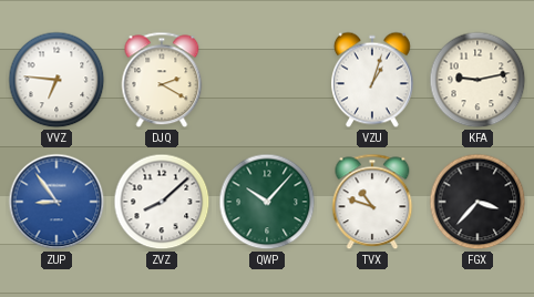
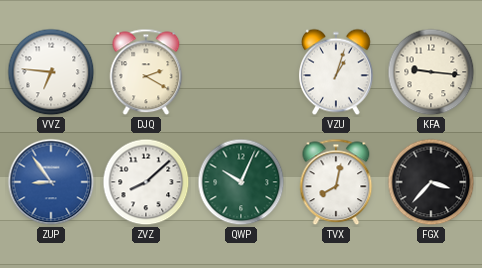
KFA: 9:13 -> 9:16
QWP: 10:07 -> 10:04
TVX: 10:48 -> 8:02
